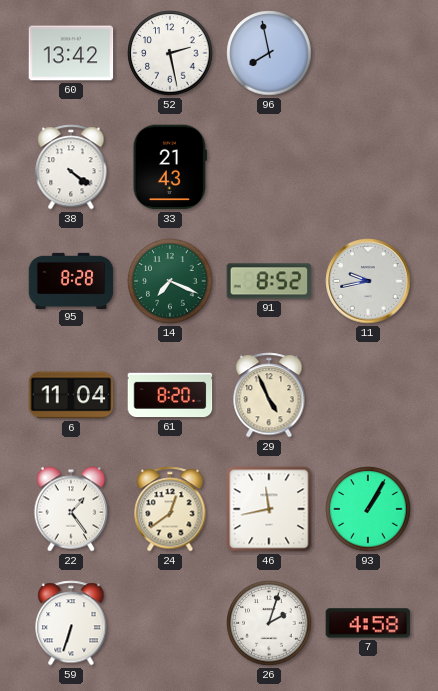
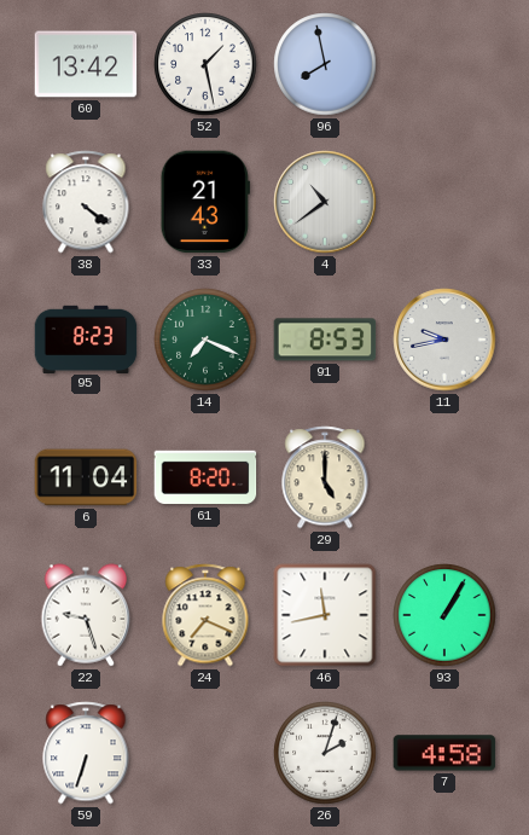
52: 2:28 -> 1:28
4: none -> 10:39
95: 8:28 -> 8:23
91: 8:52 -> 8:53
29: 4:56 -> 5:00
22: 1:24 -> 9:27
24: 12:39 -> 7:19
